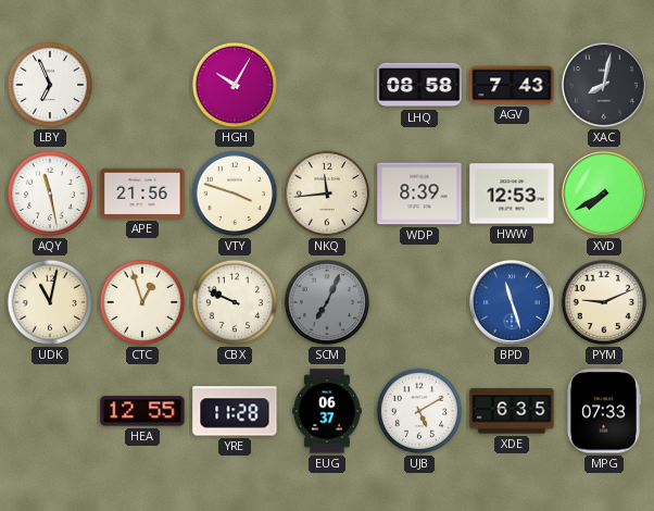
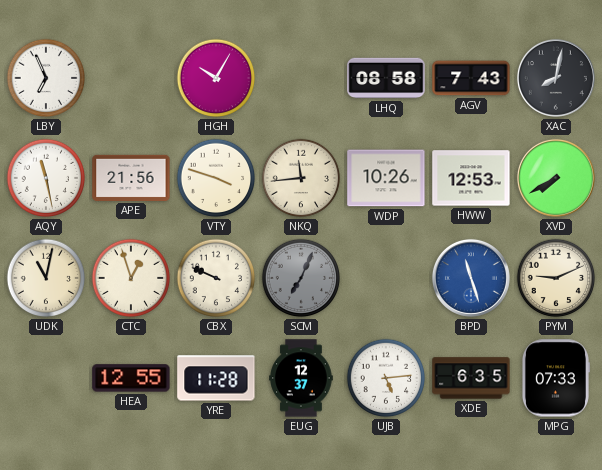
WDP: 8:39 -> 10:26
EUG: 06:37 -> 12:37
UJB: 5:10 -> 5:14
